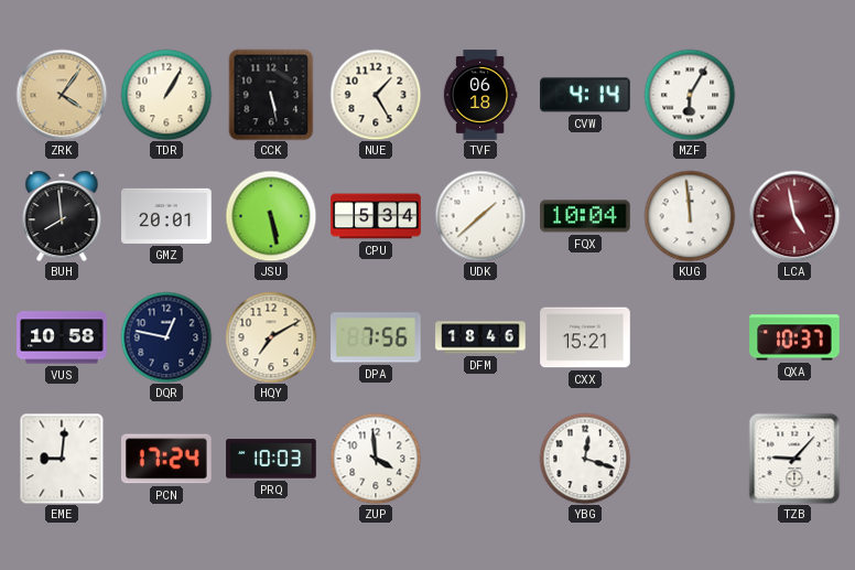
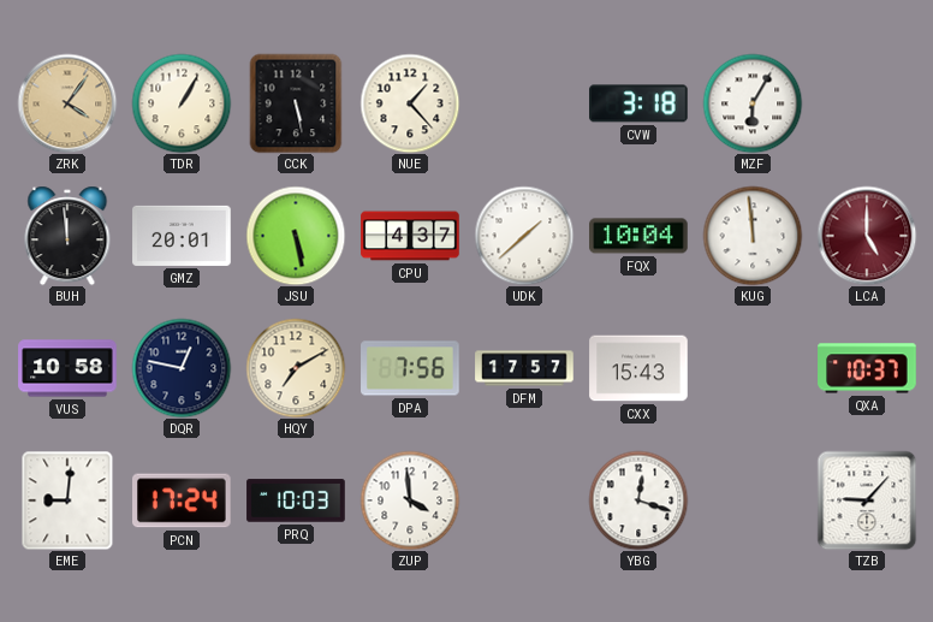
NUE: 1:25 -> 1:23
TVF: 06:18 -> none
CVW: 4:14 -> 3:18
BUH: 7:59 -> 11:59
CPU: 5:34 -> 4:37
LCA: 4:58 -> 5:00
DFM: 18:46 -> 17:57
CXX: 15:21 -> 15:43
